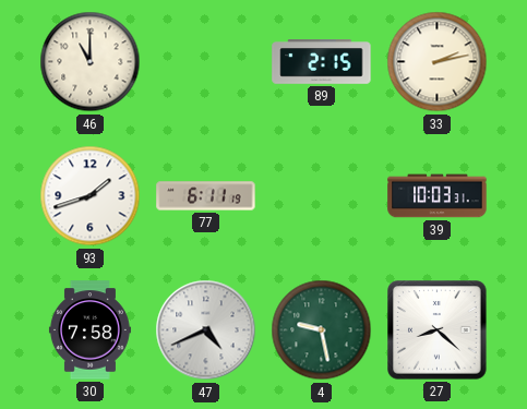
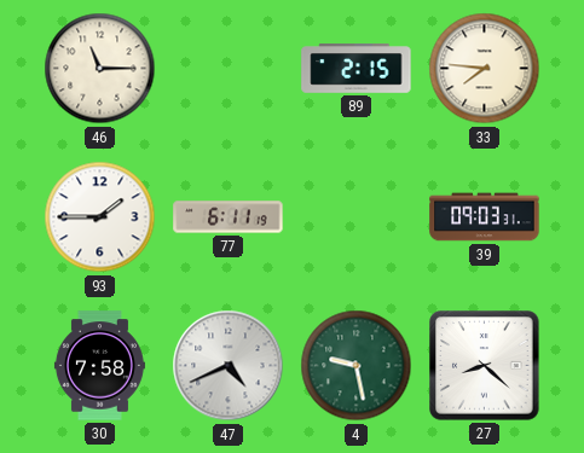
46: 11:00 -> 11:15
33: 2:13 -> 7:46
93: 1:42 -> 1:45
39: 10:03 -> 09:03
